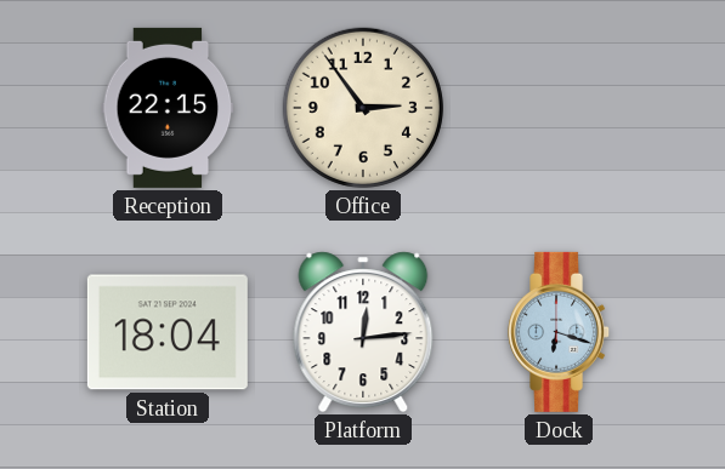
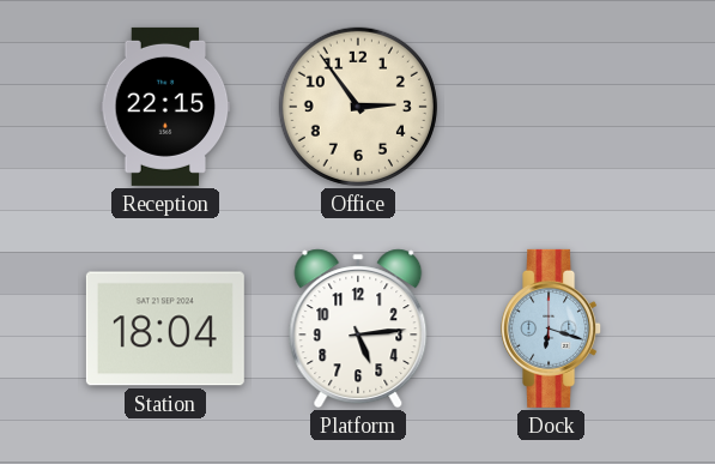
Platform: 12:14 -> 5:14
